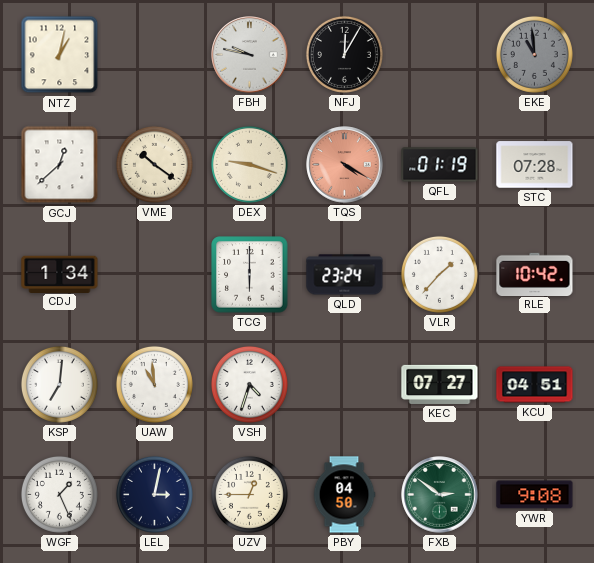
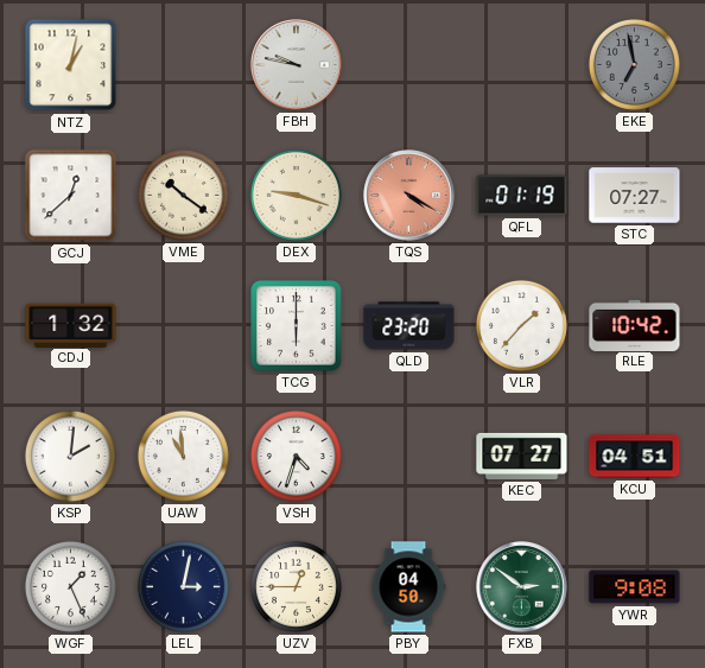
NFJ: 12:05 -> none
EKE: 10:59 -> 6:58
STC: 07:28 -> 07:27
CDJ: 1:34 -> 1:32
QLD: 23:24 -> 23:20
KSP: 7:01 -> 2:01
